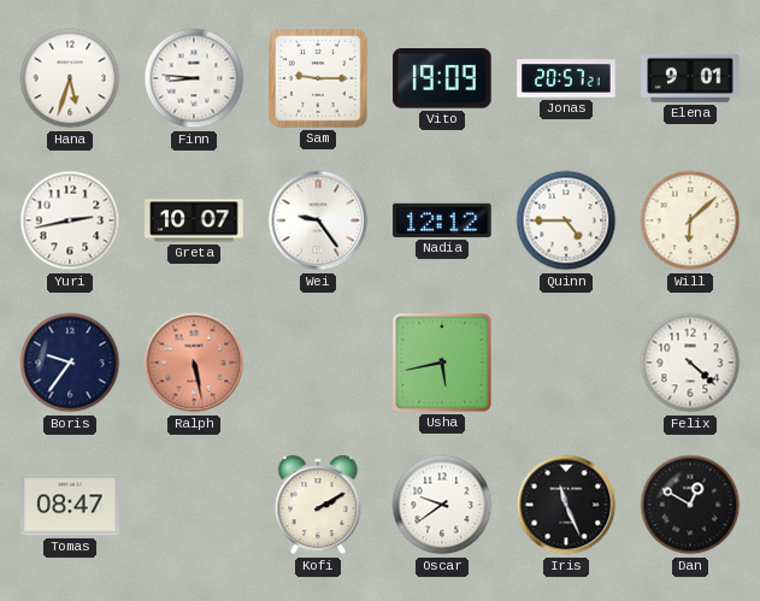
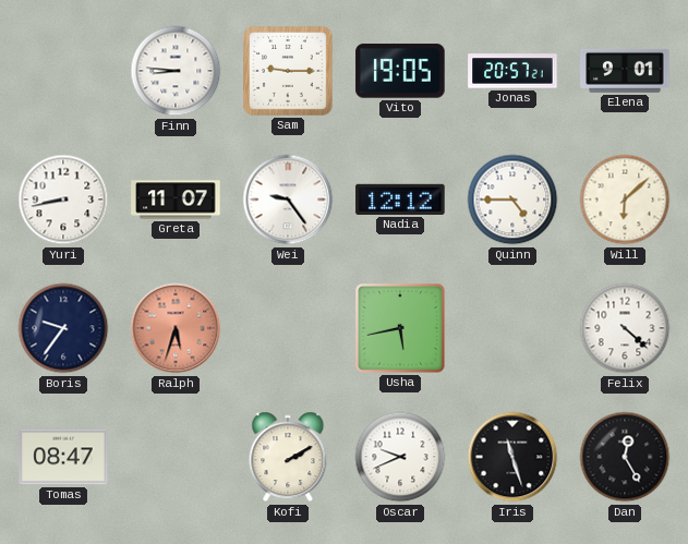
Hana: 5:33 -> none
Vito: 19:09 -> 19:05
Yuri: 2:43 -> 8:43
Greta: 10:07 -> 11:07
Ralph: 5:28 -> 5:33
Oscar: 9:39 -> 9:41
Iris: 11:26 -> 11:27
Dan: 12:50 -> 12:25
